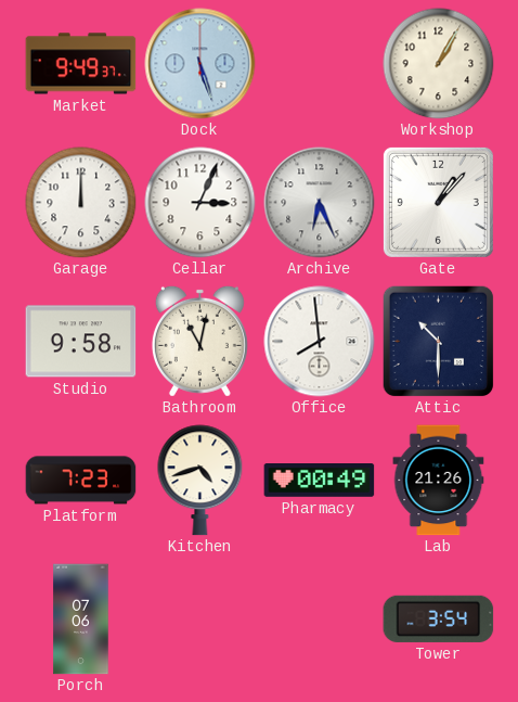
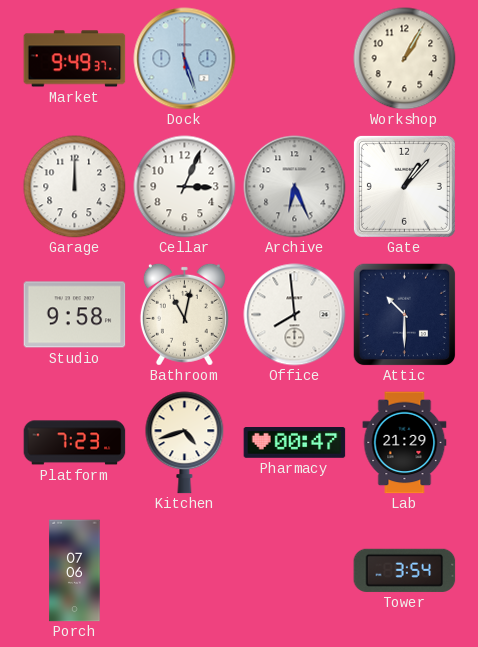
Pharmacy: 00:49 -> 00:47
Lab: 21:26 -> 21:29
